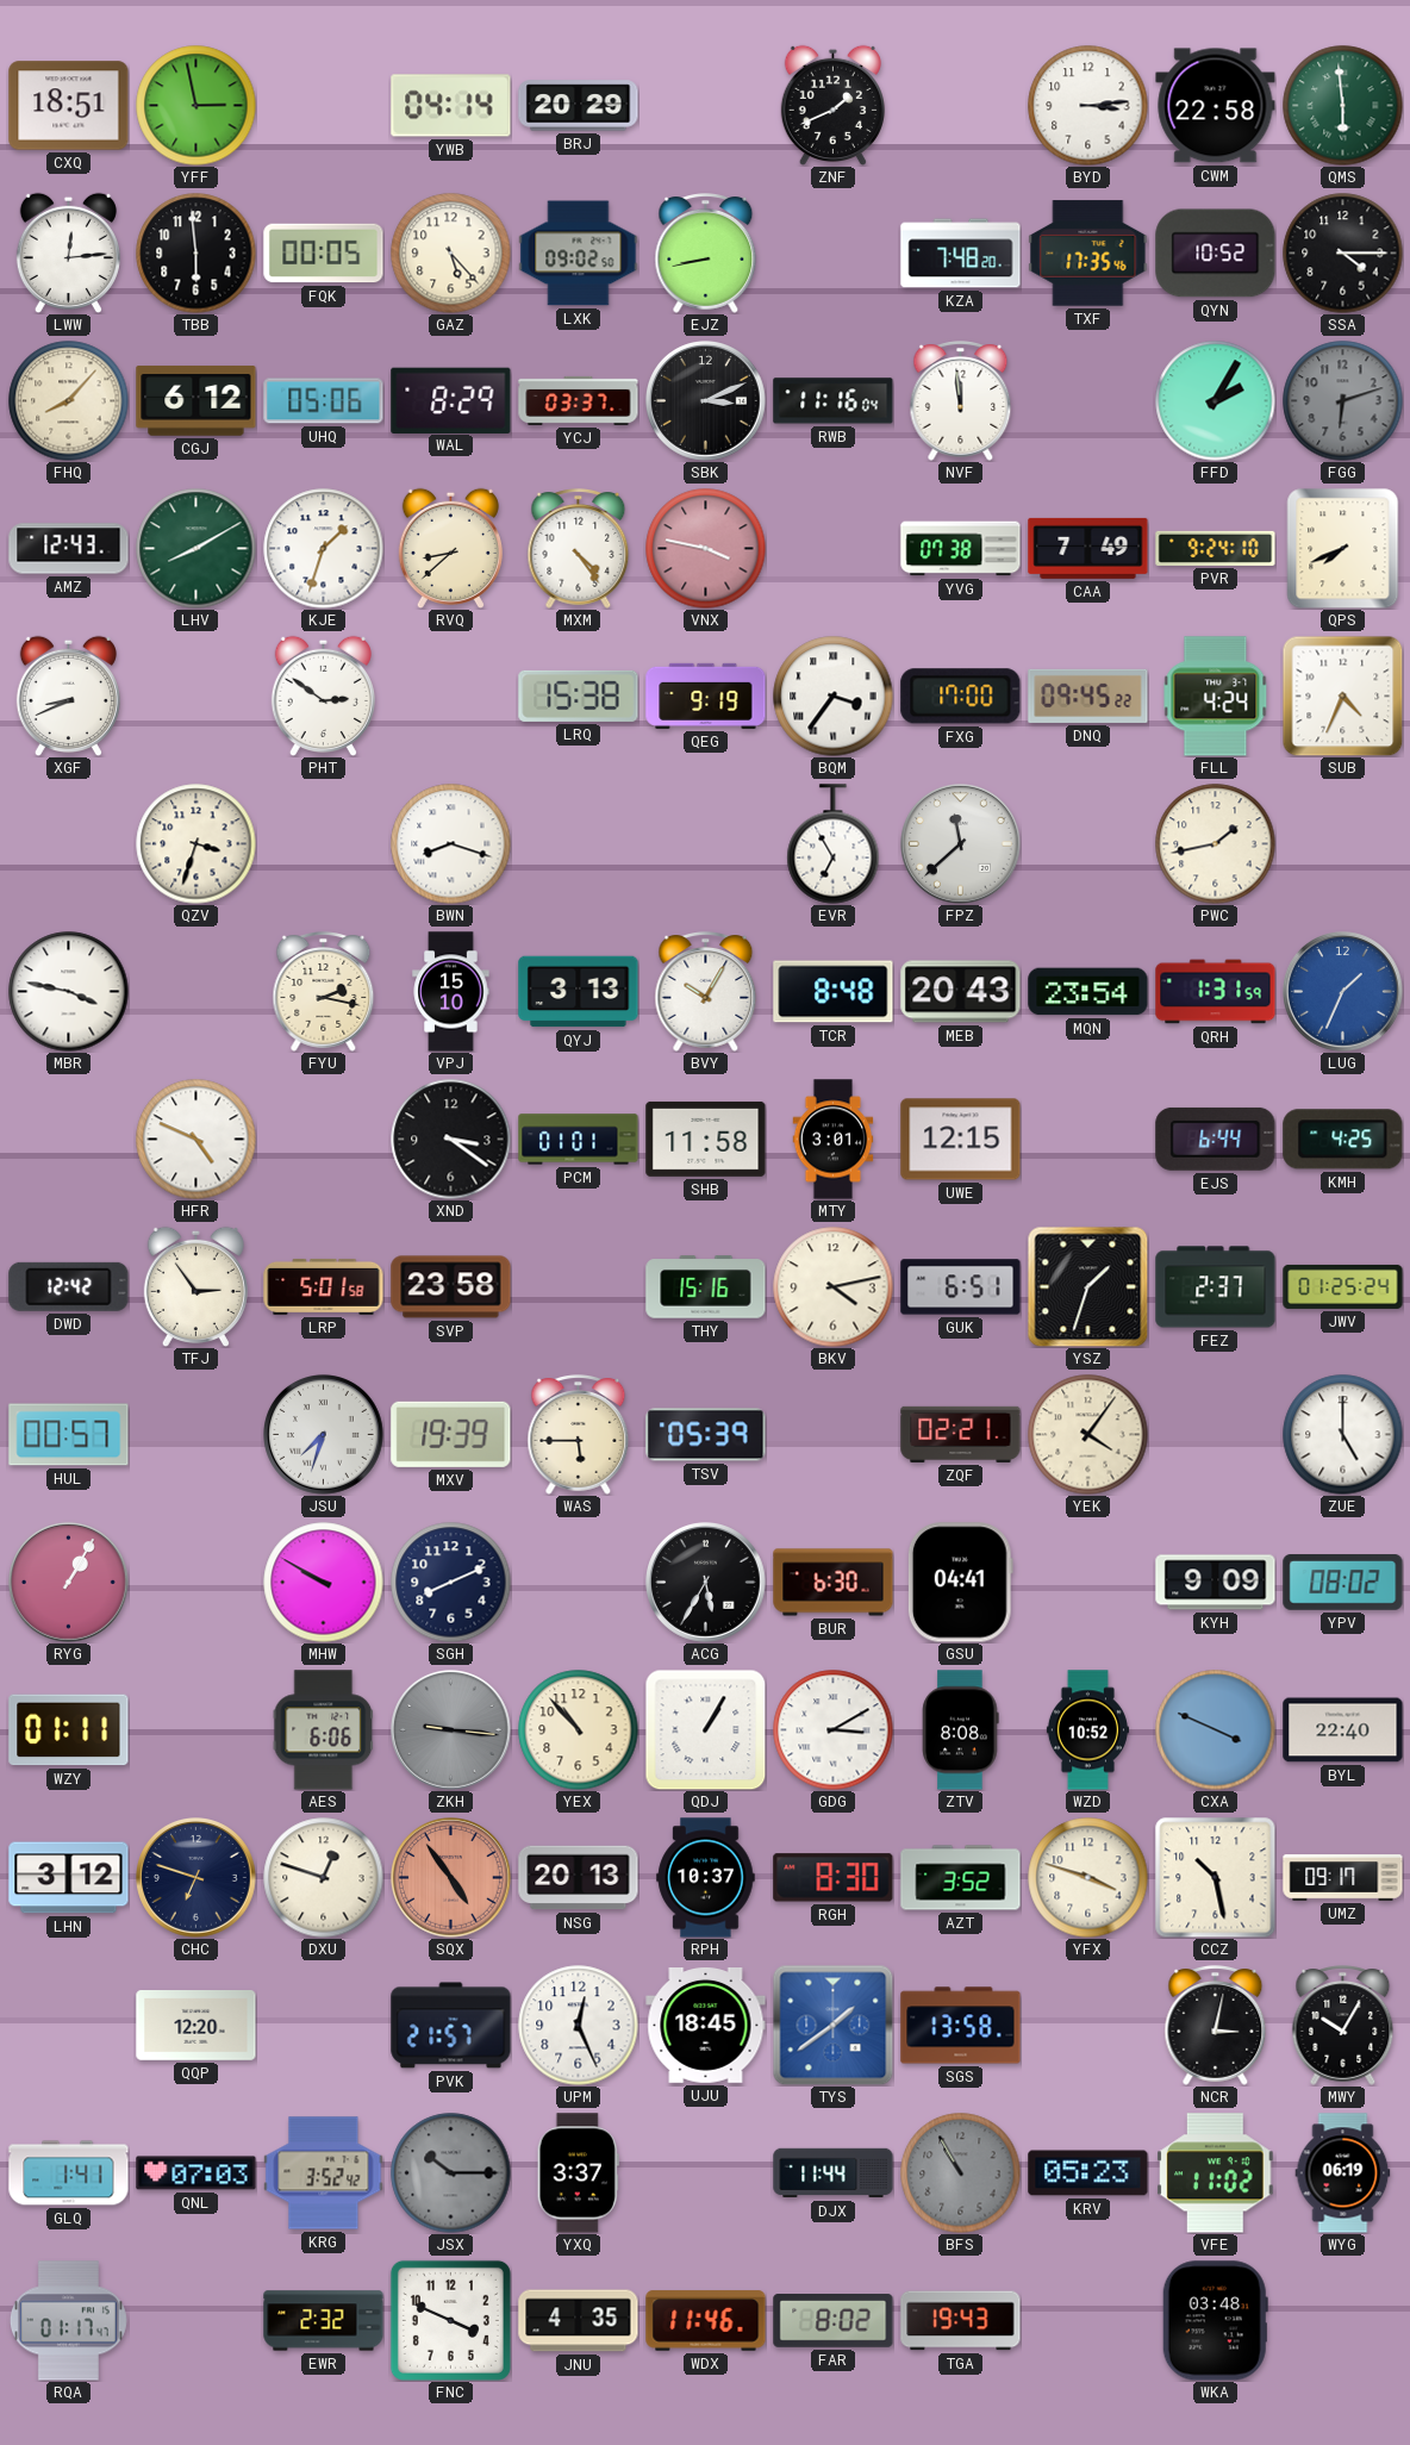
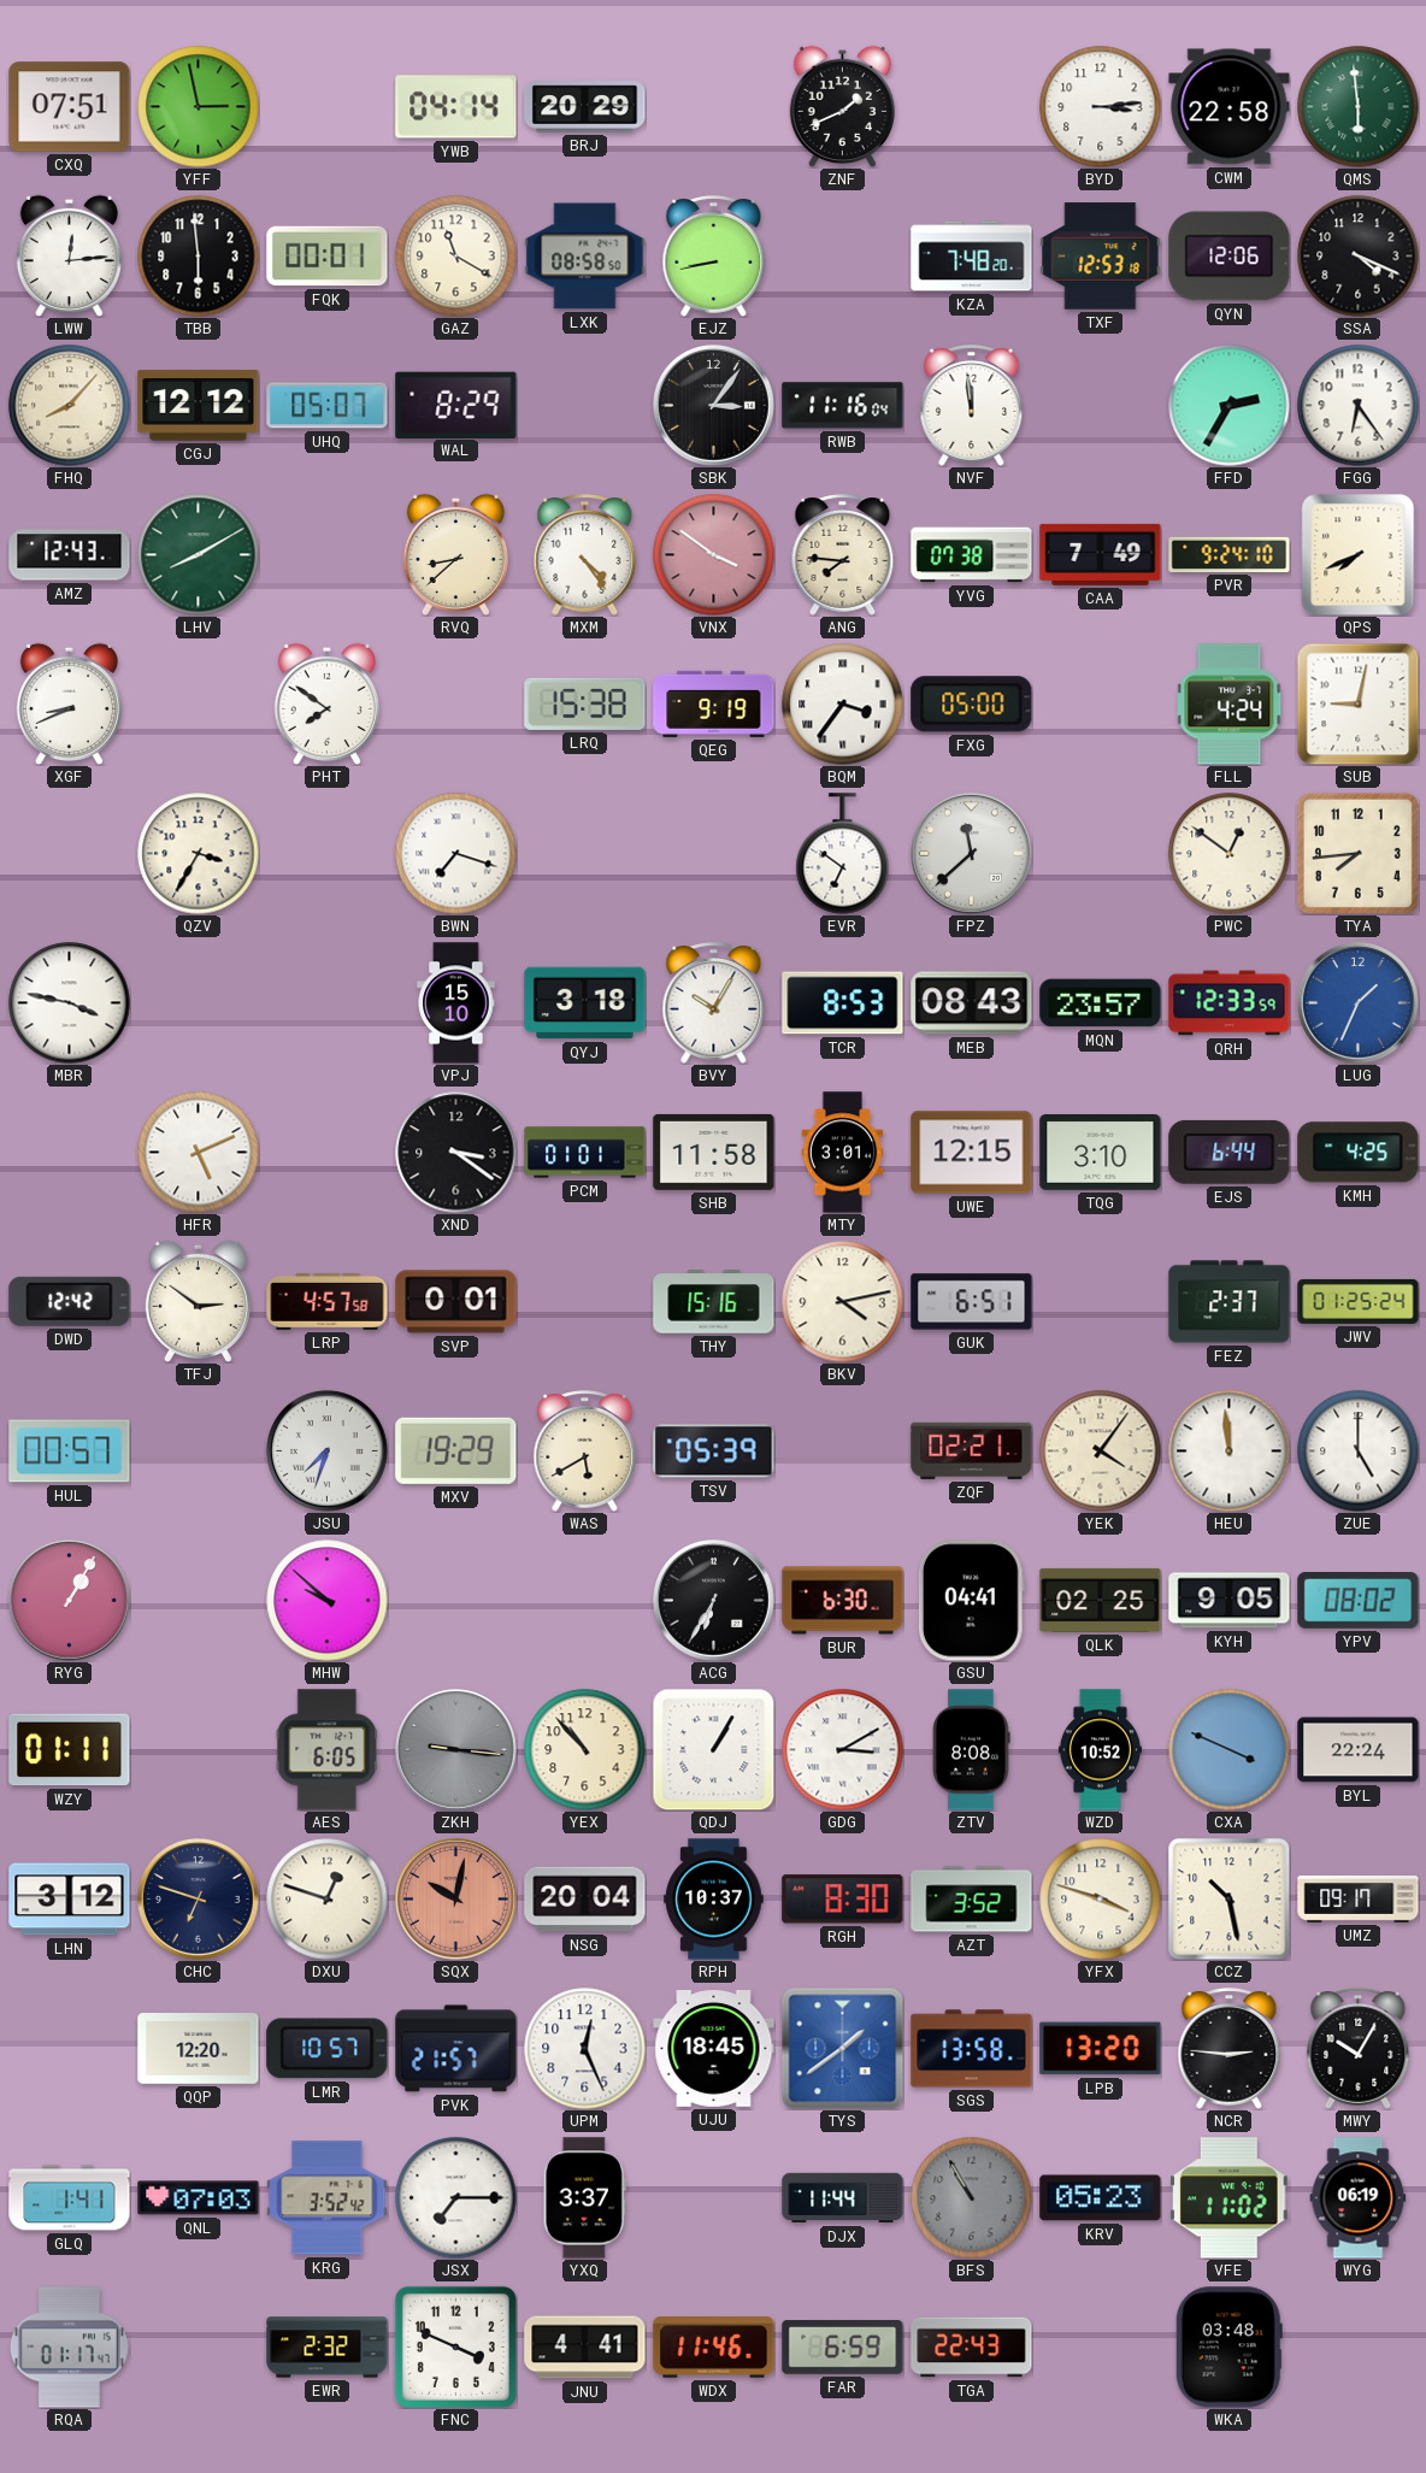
CXQ: 18:51 -> 07:51
FQK: 00:05 -> 00:01
GAZ: 5:23 -> 11:20
LXK: 09:02 -> 08:58
TXF: 17:35 -> 12:53
QYN: 10:52 -> 12:06
SSA: 4:15 -> 4:19
CGJ: 6:12 -> 12:12
UHQ: 05:06 -> 05:07
YCJ: 03:37 -> none
SBK: 3:11 -> 3:06
FFD: 2:05 -> 2:35
FGG: 6:12 -> 6:24
FGG dial: grey -> white
KJE: 1:33 -> none
VNX: 3:47 -> 3:51
ANG: none -> 7:46
PHT: 2:51 -> 7:51
FXG: 17:00 -> 05:00
DNQ: 09:45 -> none
SUB: 4:34 -> 9:02
QZV: 3:33 -> 3:35
BWN: 8:18 -> 7:18
EVR: 6:55 -> 6:51
PWC: 1:43 -> 12:51
TYA: none -> 7:44
FYU: 2:17 -> none
QYJ: 3:13 -> 3:18
TCR: 8:48 -> 8:53
MEB: 20:43 -> 08:43
MQN: 23:54 -> 23:57
QRH: 1:31 -> 12:33
HFR: 4:49 -> 5:11
TQG: none -> 3:10
TFJ: 2:54 -> 2:51
LRP: 5:01 -> 4:57
SVP: 23:58 -> 0:01
YSZ: 1:33 -> none
MXV: 19:39 -> 19:29
WAS: 5:45 -> 5:40
HEU: none -> 11:59
MHW: 9:50 -> 9:52
SGH: 8:11 -> none
ACG: 5:35 -> 6:35
QLK: none -> 02:25
KYH: 9:09 -> 9:05
AES: 6:06 -> 6:05
BYL: 22:40 -> 22:24
SQX: 4:54 -> 10:02
NSG: 20:13 -> 20:04
LMR: none -> 10:57
LPB: none -> 13:20
NCR: 3:02 -> 2:46
JSX: 10:15 -> 7:15
JSX dial: grey -> white
JNU: 4:35 -> 4:41
FAR: 8:02 -> 6:59
TGA: 19:43 -> 22:43
